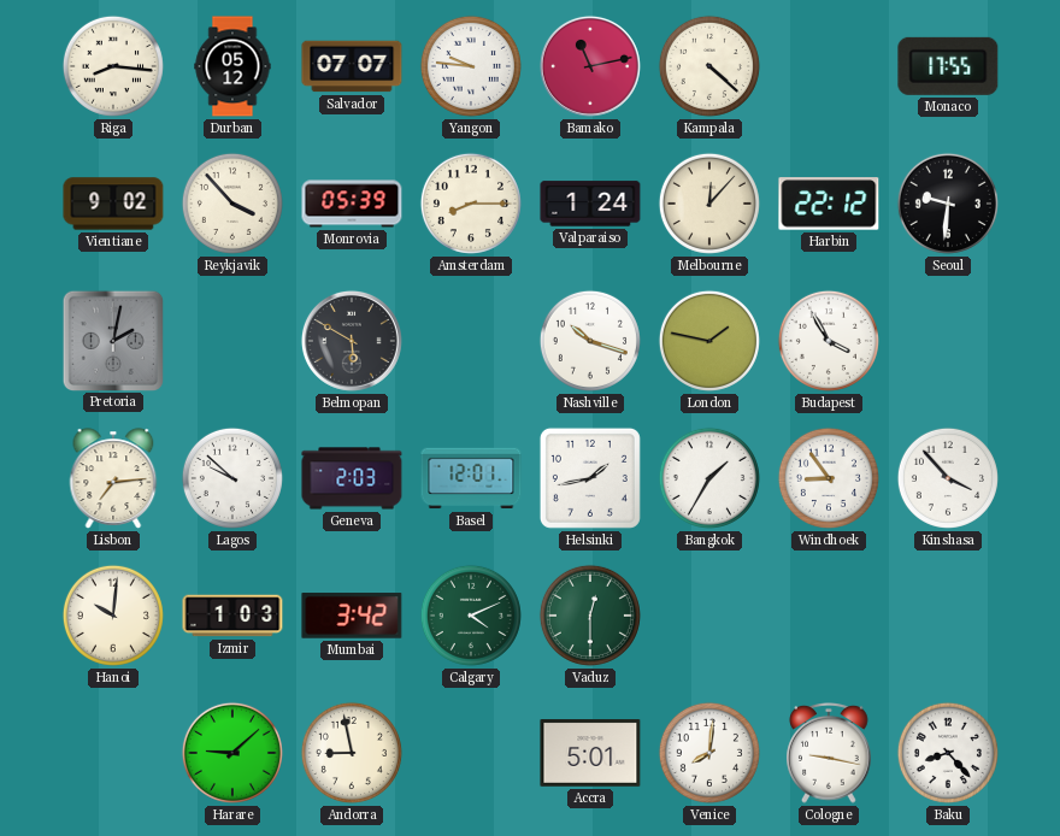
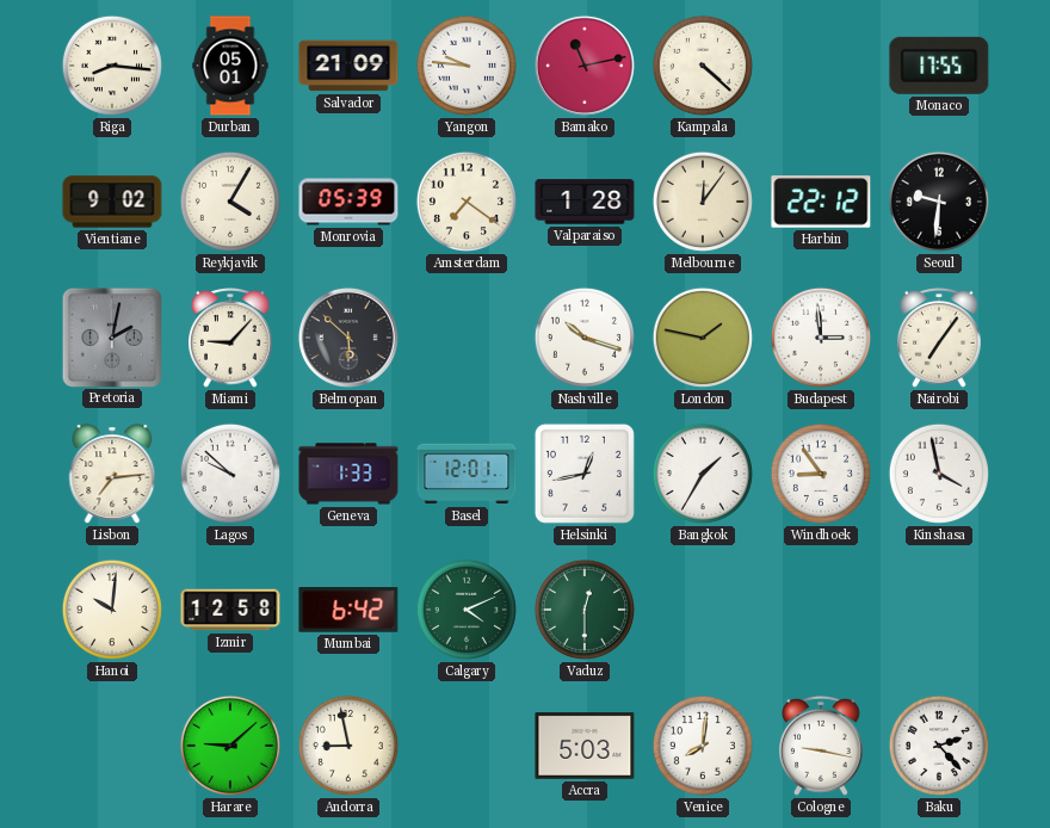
Durban: 05:12 -> 05:01
Salvador: 07:07 -> 21:09
Reykjavik: 3:53 -> 4:05
Amsterdam: 8:15 -> 7:21
Valparaiso: 1:24 -> 1:28
Melbourne: 12:07 -> 12:06
Miami: none -> 9:07
Belmopan: 5:50 -> 5:52
Budapest: 3:55 -> 2:59
Nairobi: none -> 7:06
Geneva: 2:03 -> 1:33
Helsinki: 1:43 -> 12:43
Kinshasa: 3:53 -> 3:58
Izmir: 1:03 -> 12:58
Mumbai: 3:42 -> 6:42
Accra: 5:01 -> 5:03
Baku: 8:23 -> 2:23
